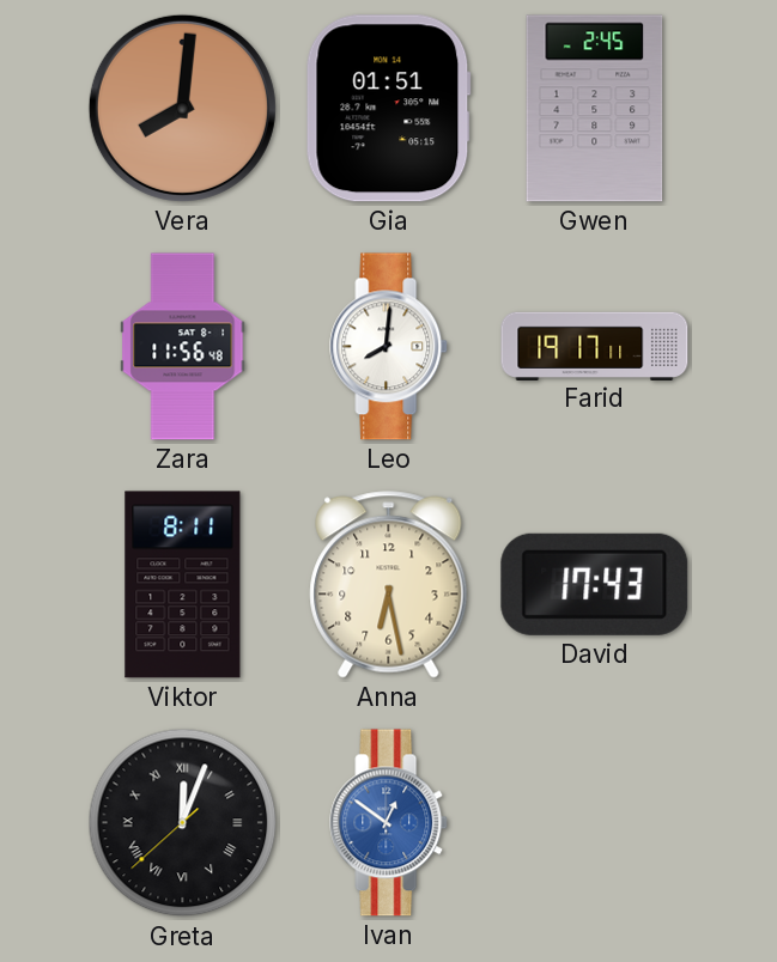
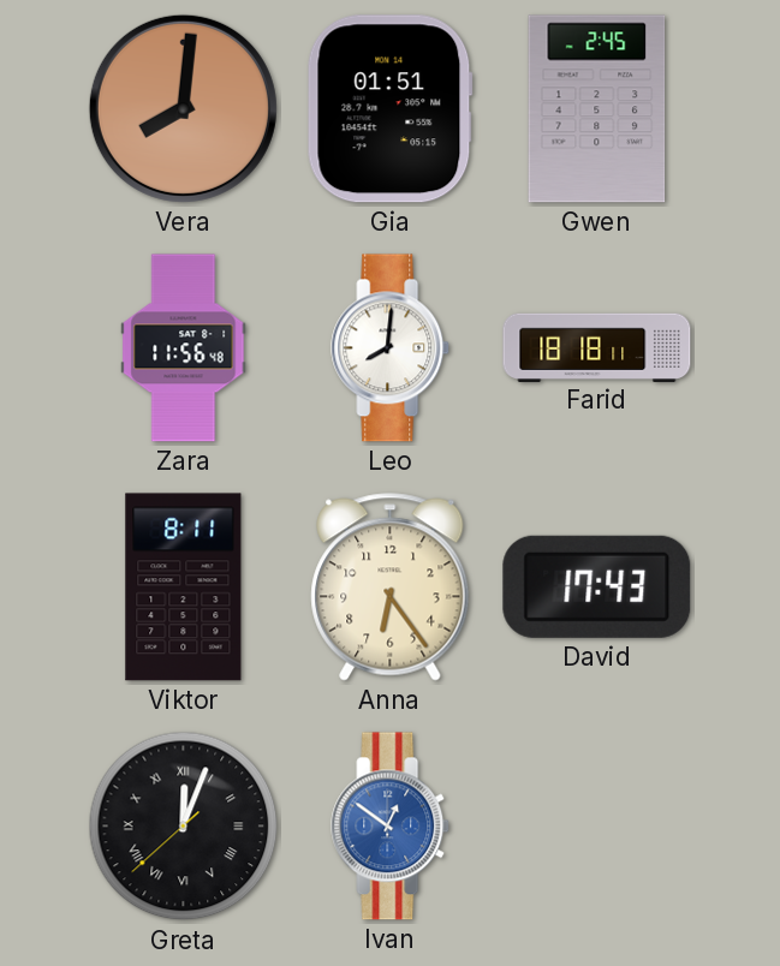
Farid: 19:17 -> 18:18
Anna: 6:28 -> 6:24
